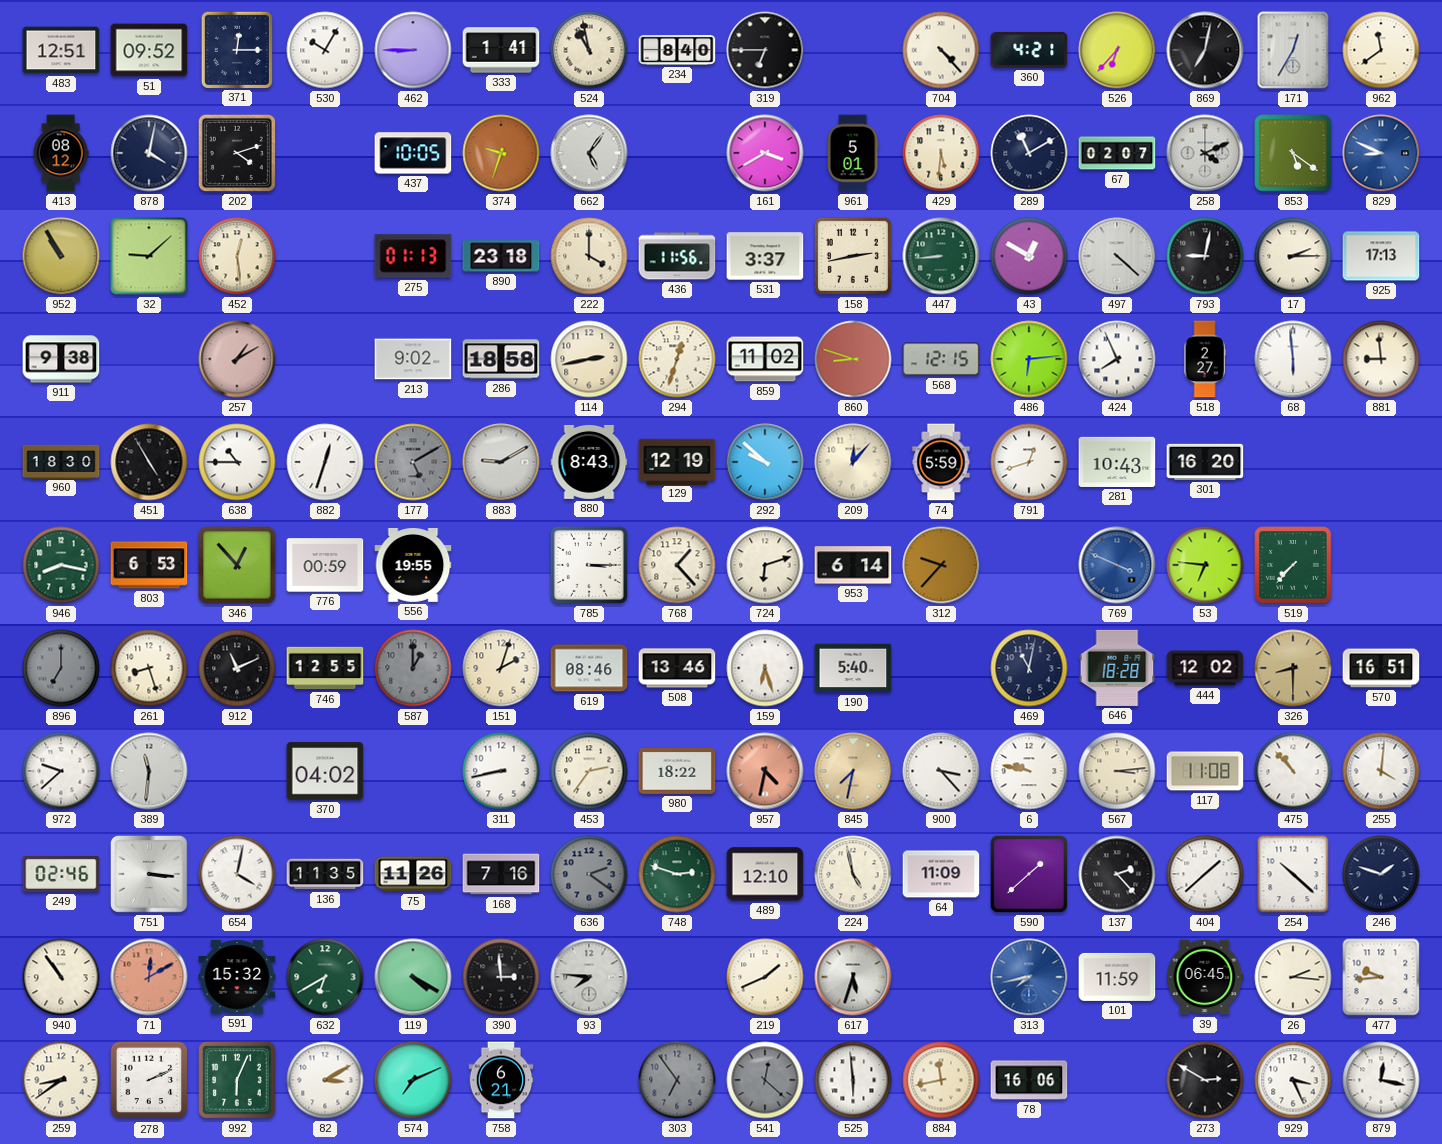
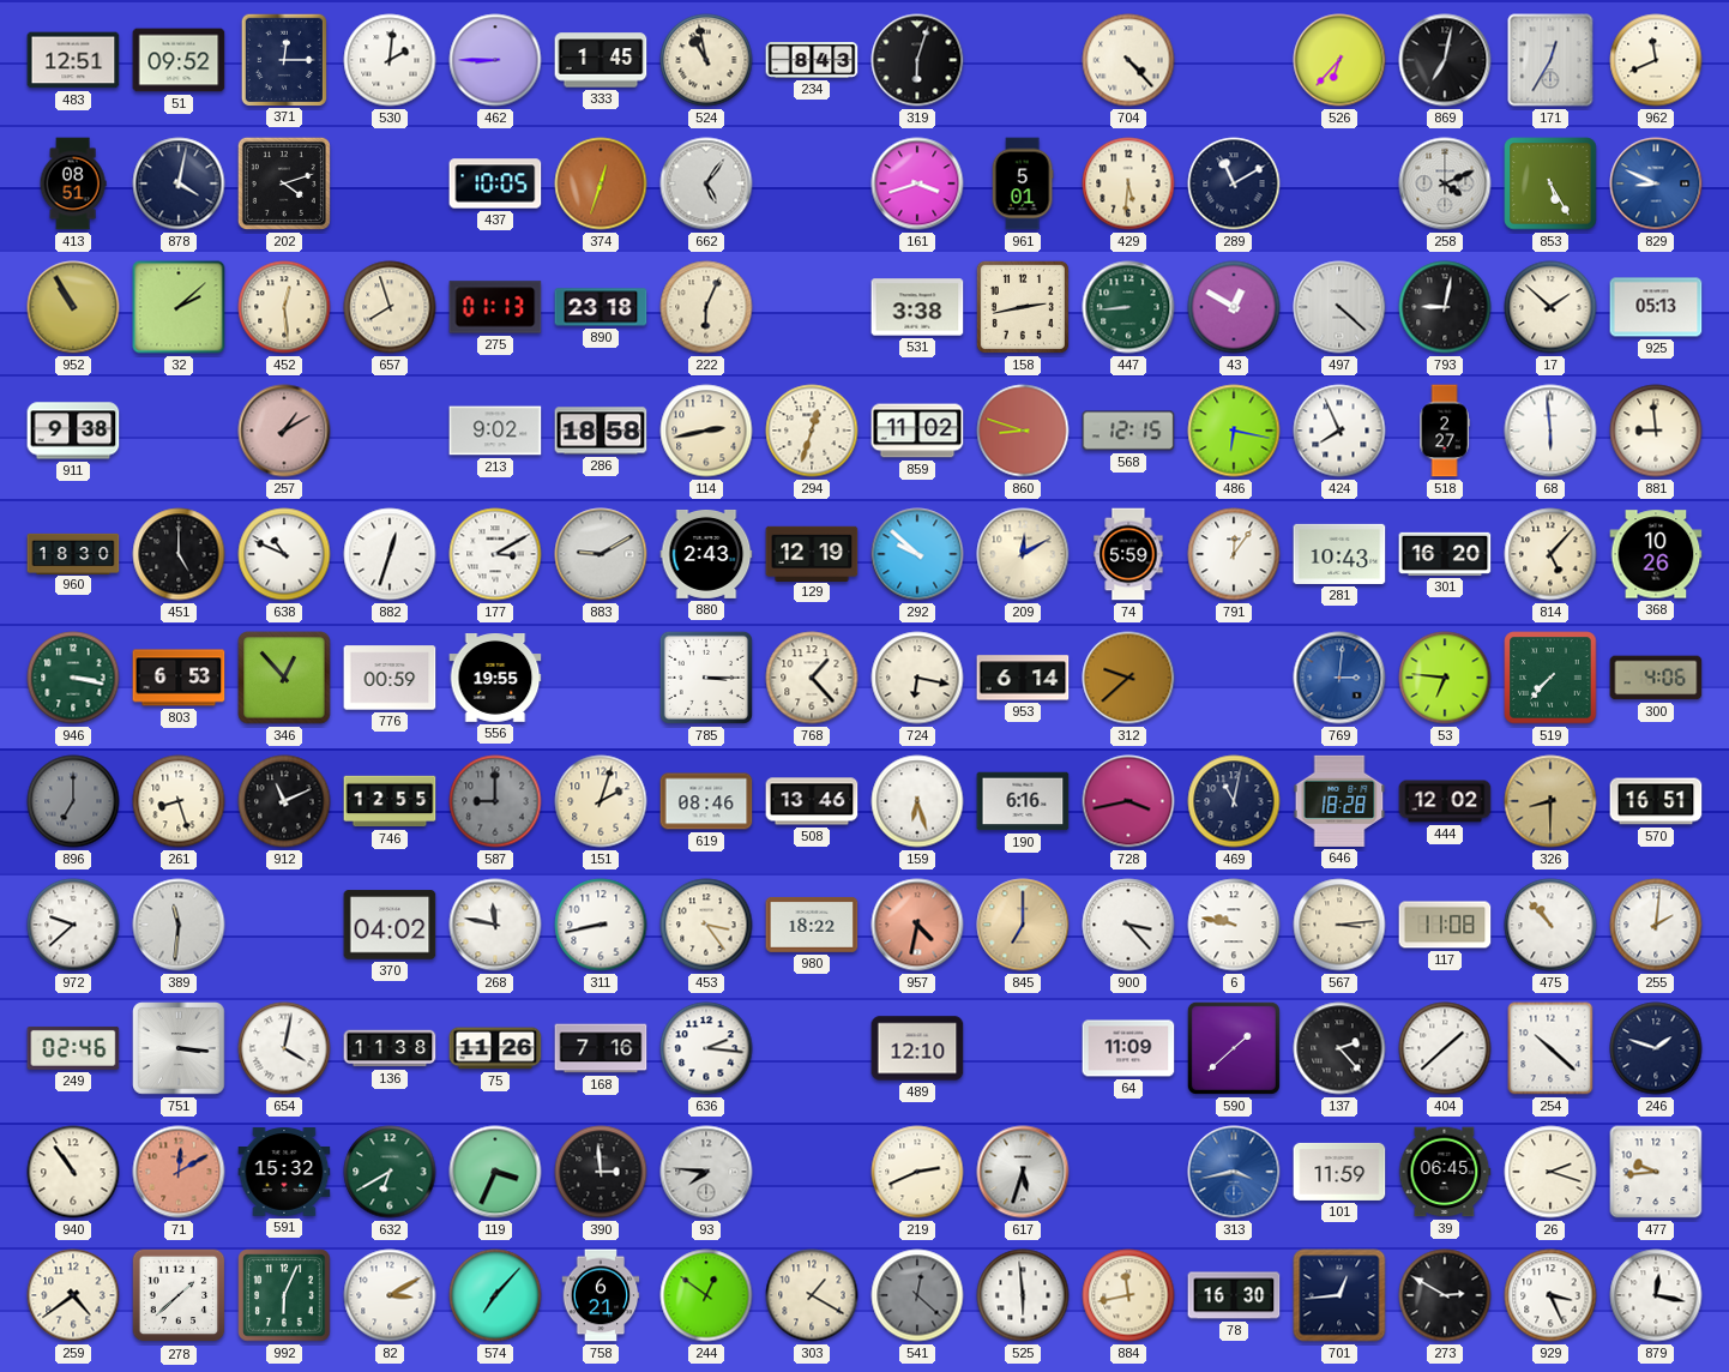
530: 10:05 -> 2:01
333: 1:41 -> 1:45
234: 8:40 -> 8:43
319: 6:45 -> 6:03
360: 4:21 -> none
962: 11:39 -> 11:41
413: 08:12 -> 08:51
374: 9:33 -> 12:33
161: 3:40 -> 3:42
67: 02:07 -> none
853: 5:21 -> 5:25
32: 9:08 -> 2:08
657: none -> 7:57
222: 4:00 -> 6:04
436: 11:56 -> none
531: 3:37 -> 3:38
17: 2:15 -> 1:52
925: 17:13 -> 05:13
486: 6:14 -> 6:17
451: 4:55 -> 5:00
638: 10:45 -> 10:49
177: 5:10 -> 3:10
177 dial: grey -> white
880: 8:43 -> 2:43
209: 12:07 -> 12:10
791: 12:42 -> 12:06
814: none -> 5:07
368: none -> 10:26
946: 8:17 -> 3:17
724: 6:12 -> 6:17
312: 9:37 -> 9:38
769: 3:49 -> 3:01
300: none -> 4:06
587: 1:00 -> 9:00
190: 5:40 -> 6:16
728: none -> 3:43
268: none -> 11:47
453: 2:36 -> 3:24
845: 7:32 -> 7:00
255: 4:01 -> 2:01
136: 11:35 -> 11:38
636: 2:21 -> 2:16
636 dial: grey -> white
748: 2:48 -> none
224: 4:58 -> none
119: 4:20 -> 3:34
219: 1:41 -> 2:41
313: 7:43 -> 3:43
26: 2:16 -> 2:18
259: 8:39 -> 4:39
278: 2:11 -> 1:38
574: 7:11 -> 7:07
244: none -> 12:51
303: 6:54 -> 1:20
303 dial: grey -> cream
78: 16:06 -> 16:30
701: none -> 12:44
